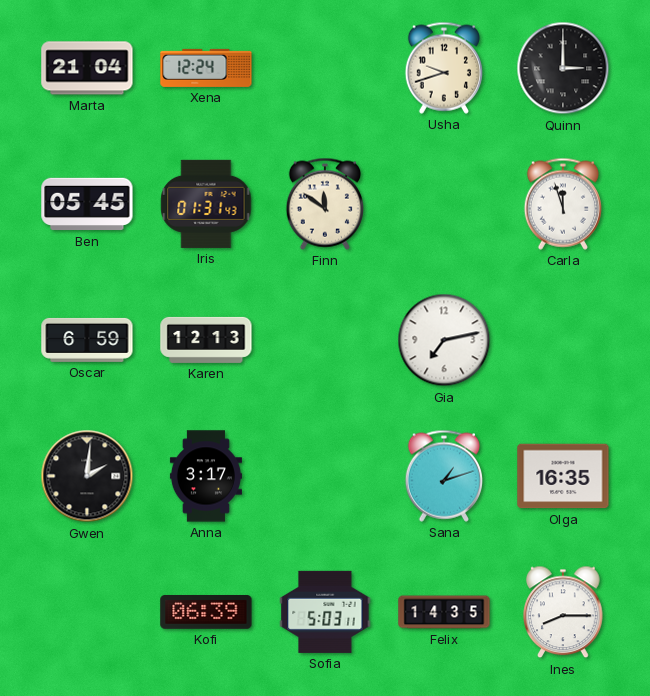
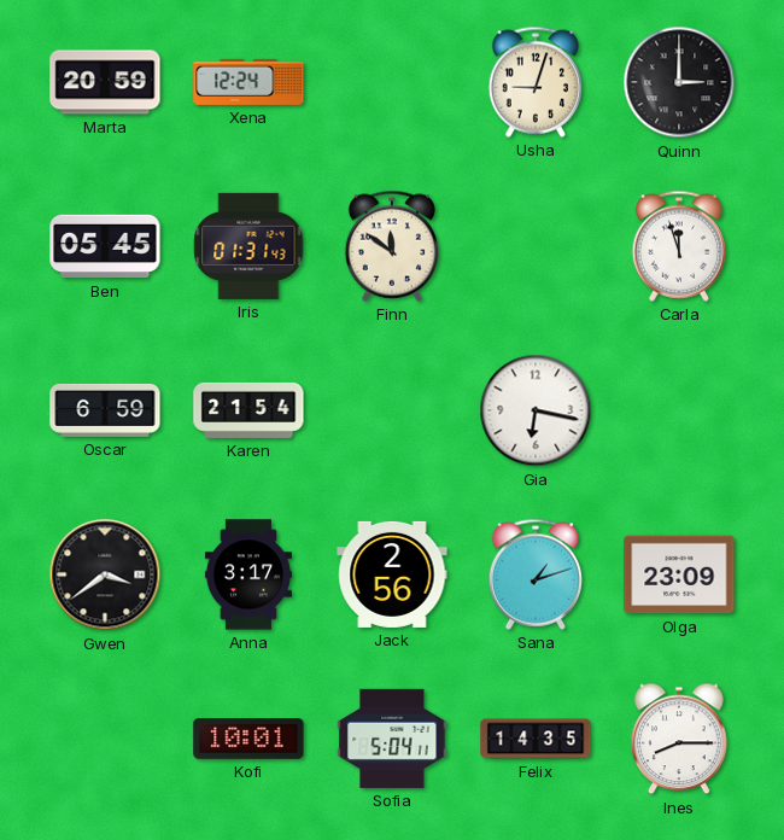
Marta: 21:04 -> 20:59
Usha: 9:42 -> 9:03
Karen: 12:13 -> 21:54
Gia: 7:13 -> 6:17
Gwen: 2:01 -> 3:39
Jack: none -> 2:56
Olga: 16:35 -> 23:09
Kofi: 06:39 -> 10:01
Sofia: 5:03 -> 5:04
